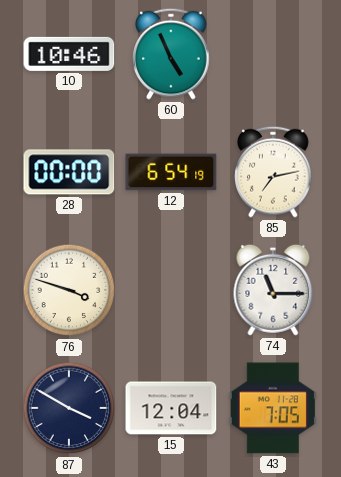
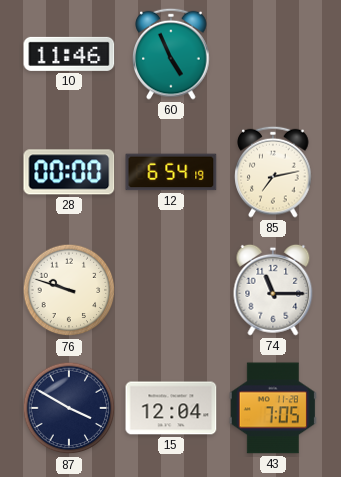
10: 10:46 -> 11:46
76: 3:48 -> 9:48
